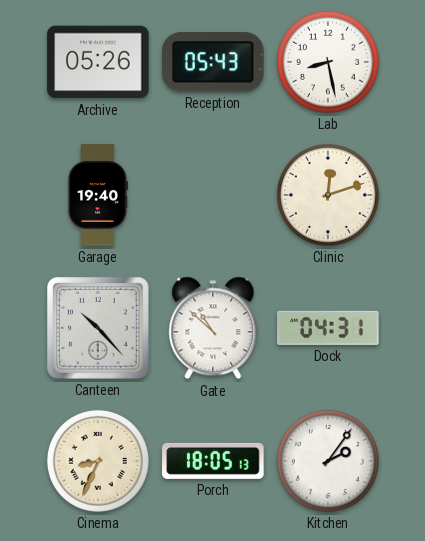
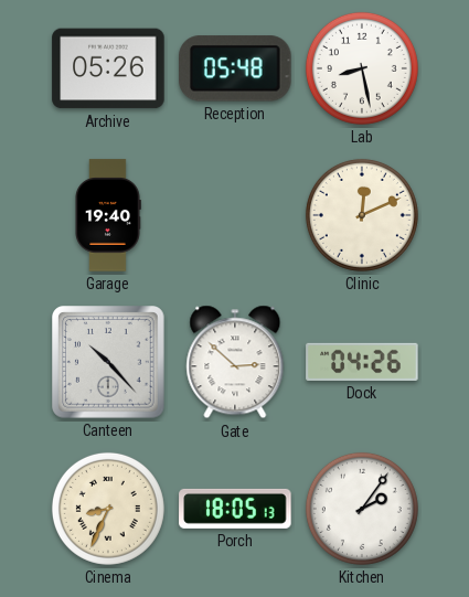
Reception: 05:43 -> 05:48
Clinic: 12:12 -> 12:11
Gate: 10:52 -> 2:52
Dock: 04:31 -> 04:26
